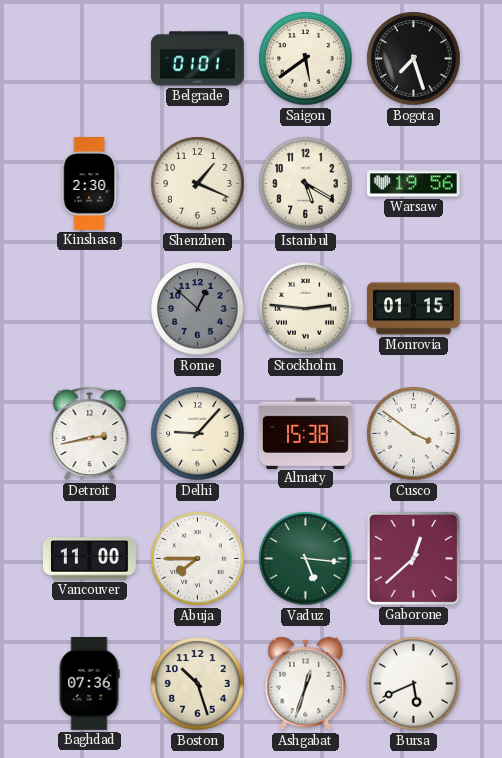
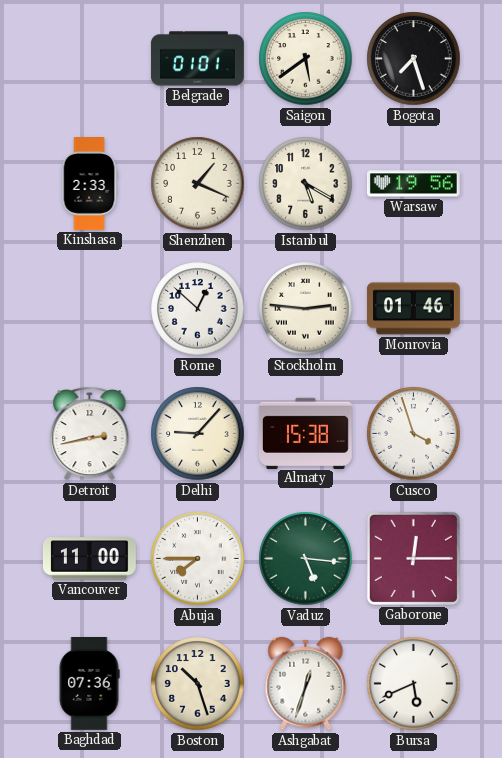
Kinshasa: 2:30 -> 2:33
Rome dial: grey -> white
Monrovia: 01:15 -> 01:46
Cusco: 3:51 -> 3:57
Gaborone: 12:38 -> 12:15
